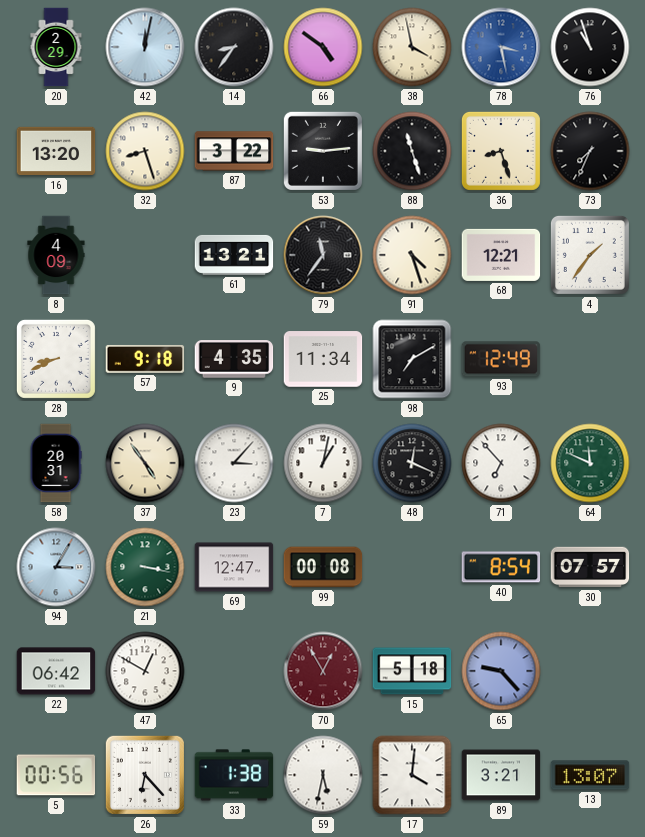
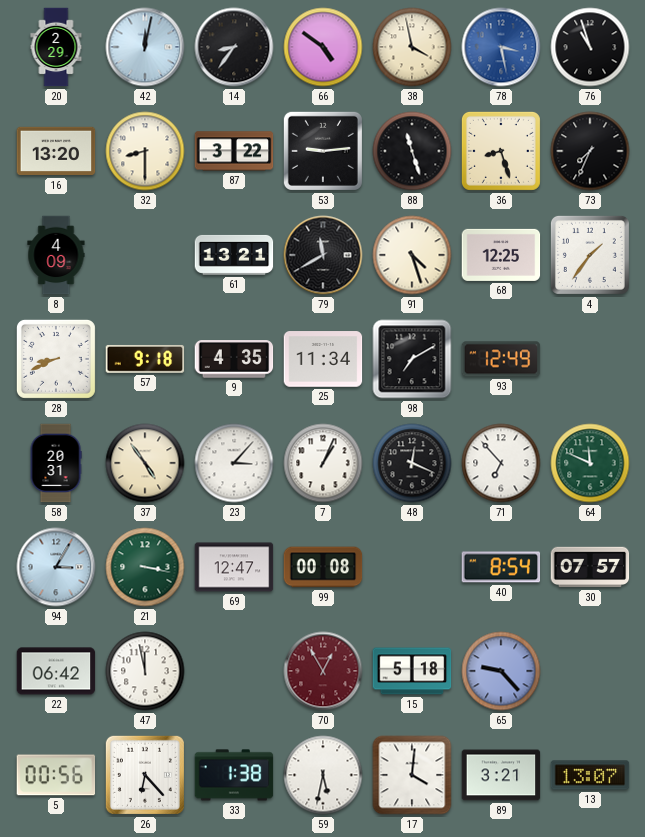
32: 8:27 -> 8:30
79: 11:36 -> 11:40
68: 12:21 -> 12:25
7: 1:02 -> 1:04
47: 12:50 -> 11:58
